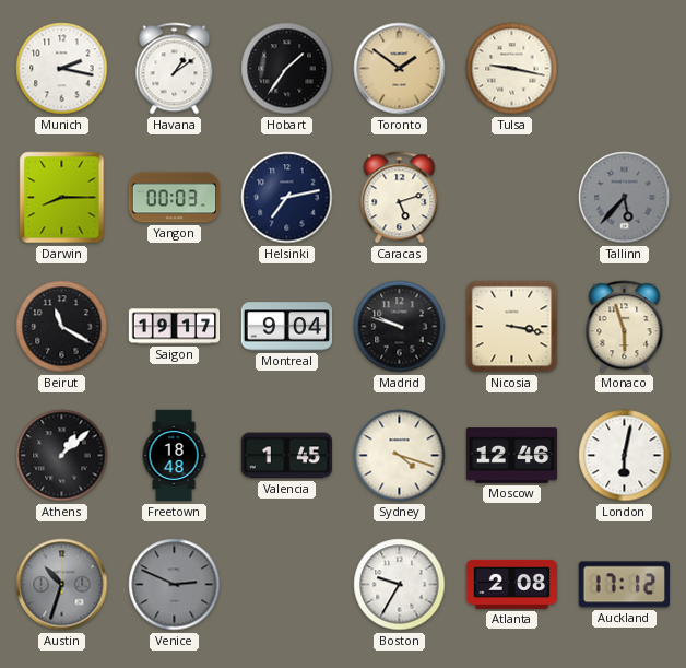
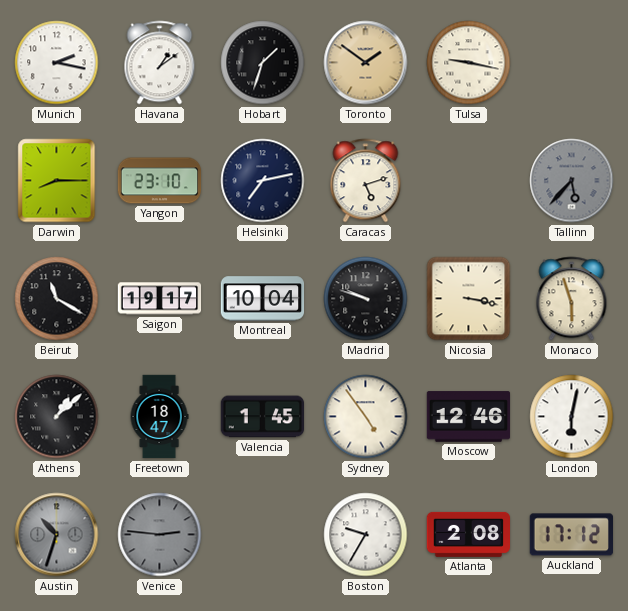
Hobart: 1:36 -> 1:33
Yangon: 00:03 -> 23:10
Montreal: 9:04 -> 10:04
Freetown: 18:48 -> 18:47
Sydney: 4:18 -> 4:54
Venice: 2:49 -> 2:46
